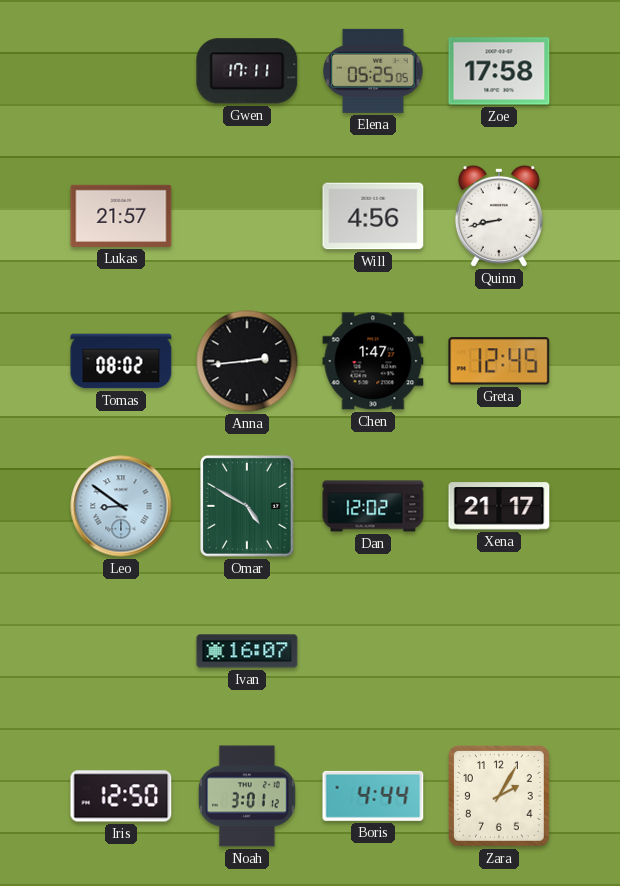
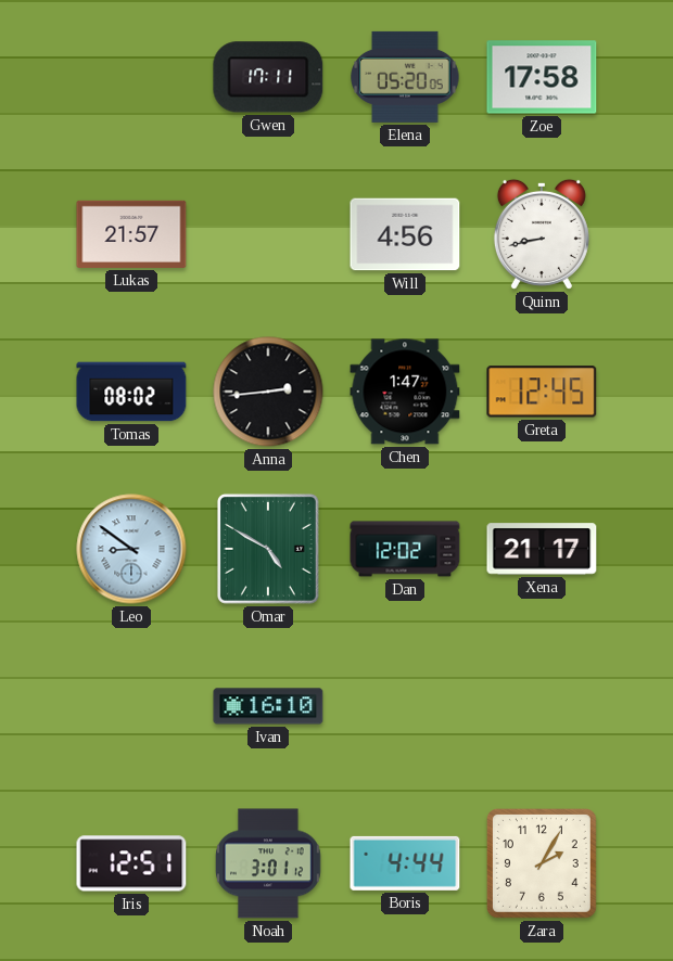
Elena: 05:25 -> 05:20
Ivan: 16:07 -> 16:10
Iris: 12:50 -> 12:51
